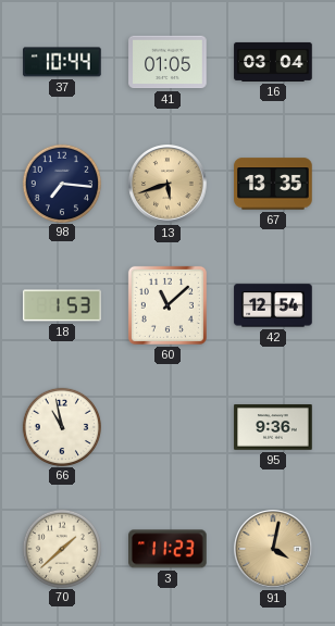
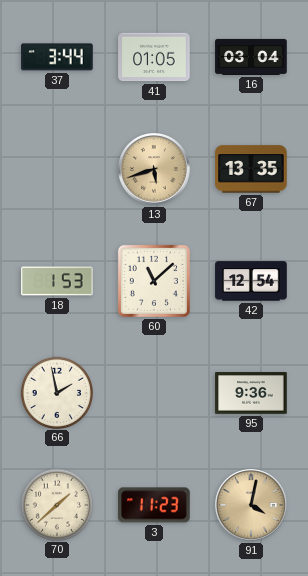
37: 10:44 -> 3:44
98: 7:16 -> none
66: 10:58 -> 1:58
